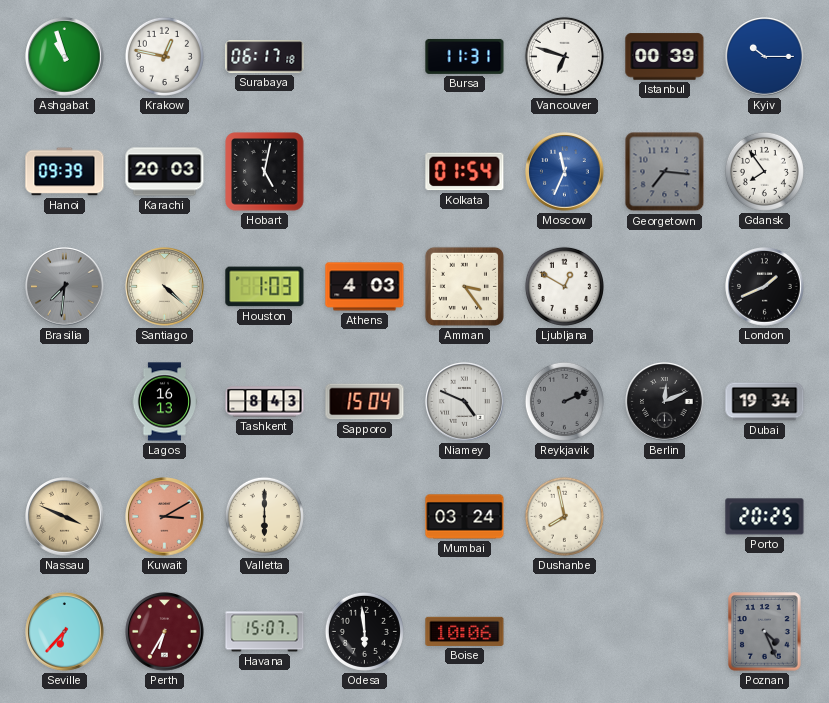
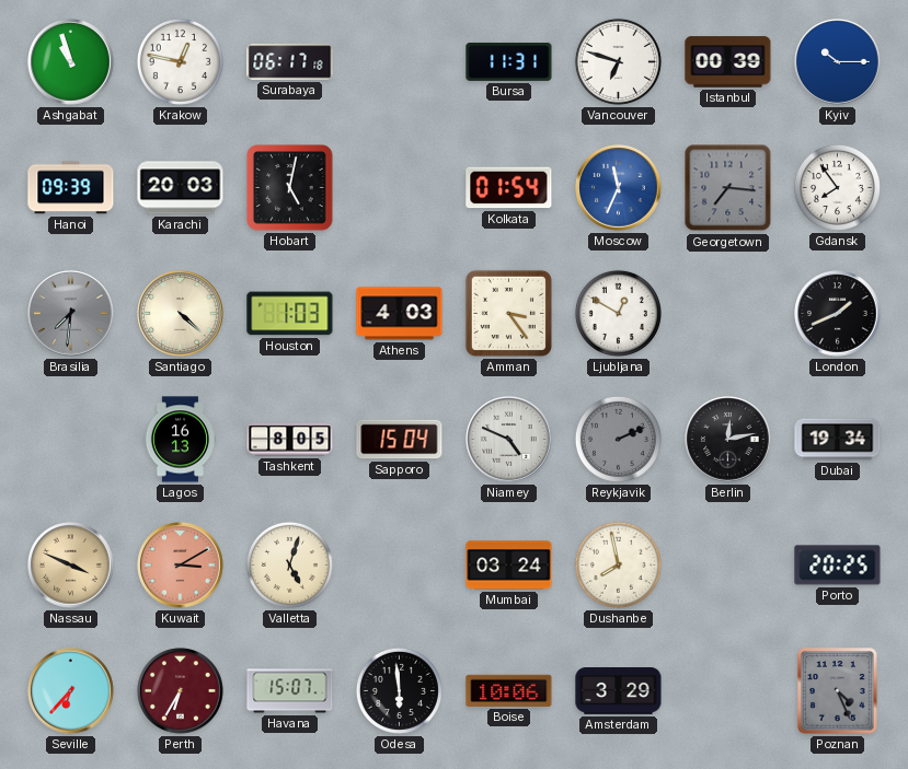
Tashkent: 8:43 -> 8:05
Berlin: 12:11 -> 12:13
Valletta: 6:00 -> 5:03
Amsterdam: none -> 3:29
